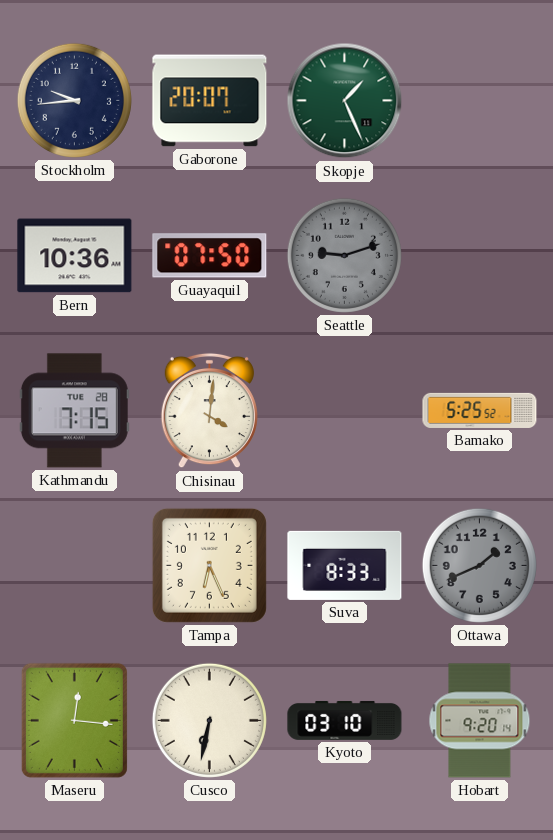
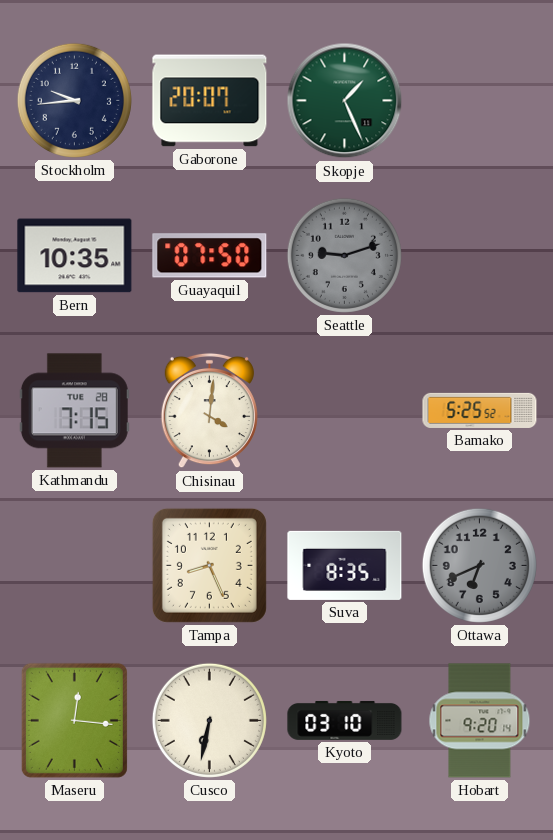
Bern: 10:36 -> 10:35
Tampa: 6:26 -> 8:26
Suva: 8:33 -> 8:35
Ottawa: 1:41 -> 6:41
